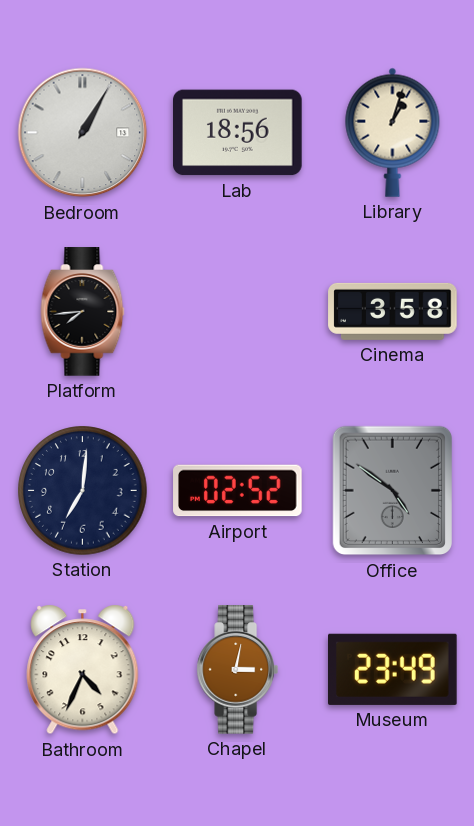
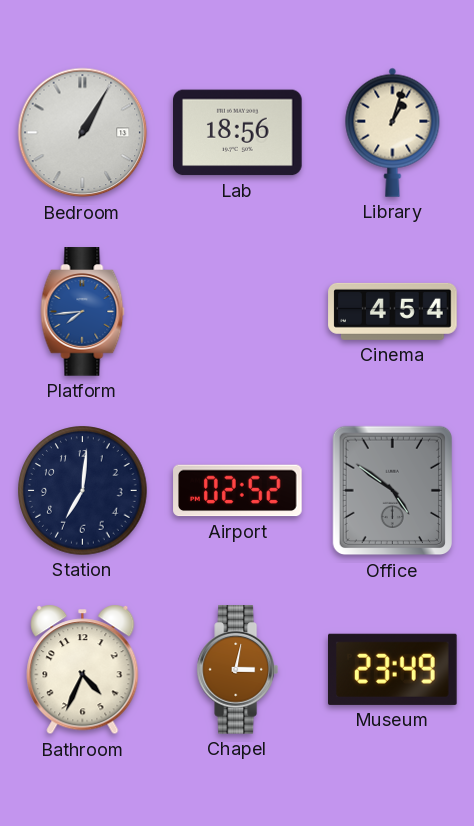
Platform dial: black -> blue
Cinema: 3:58 -> 4:54
